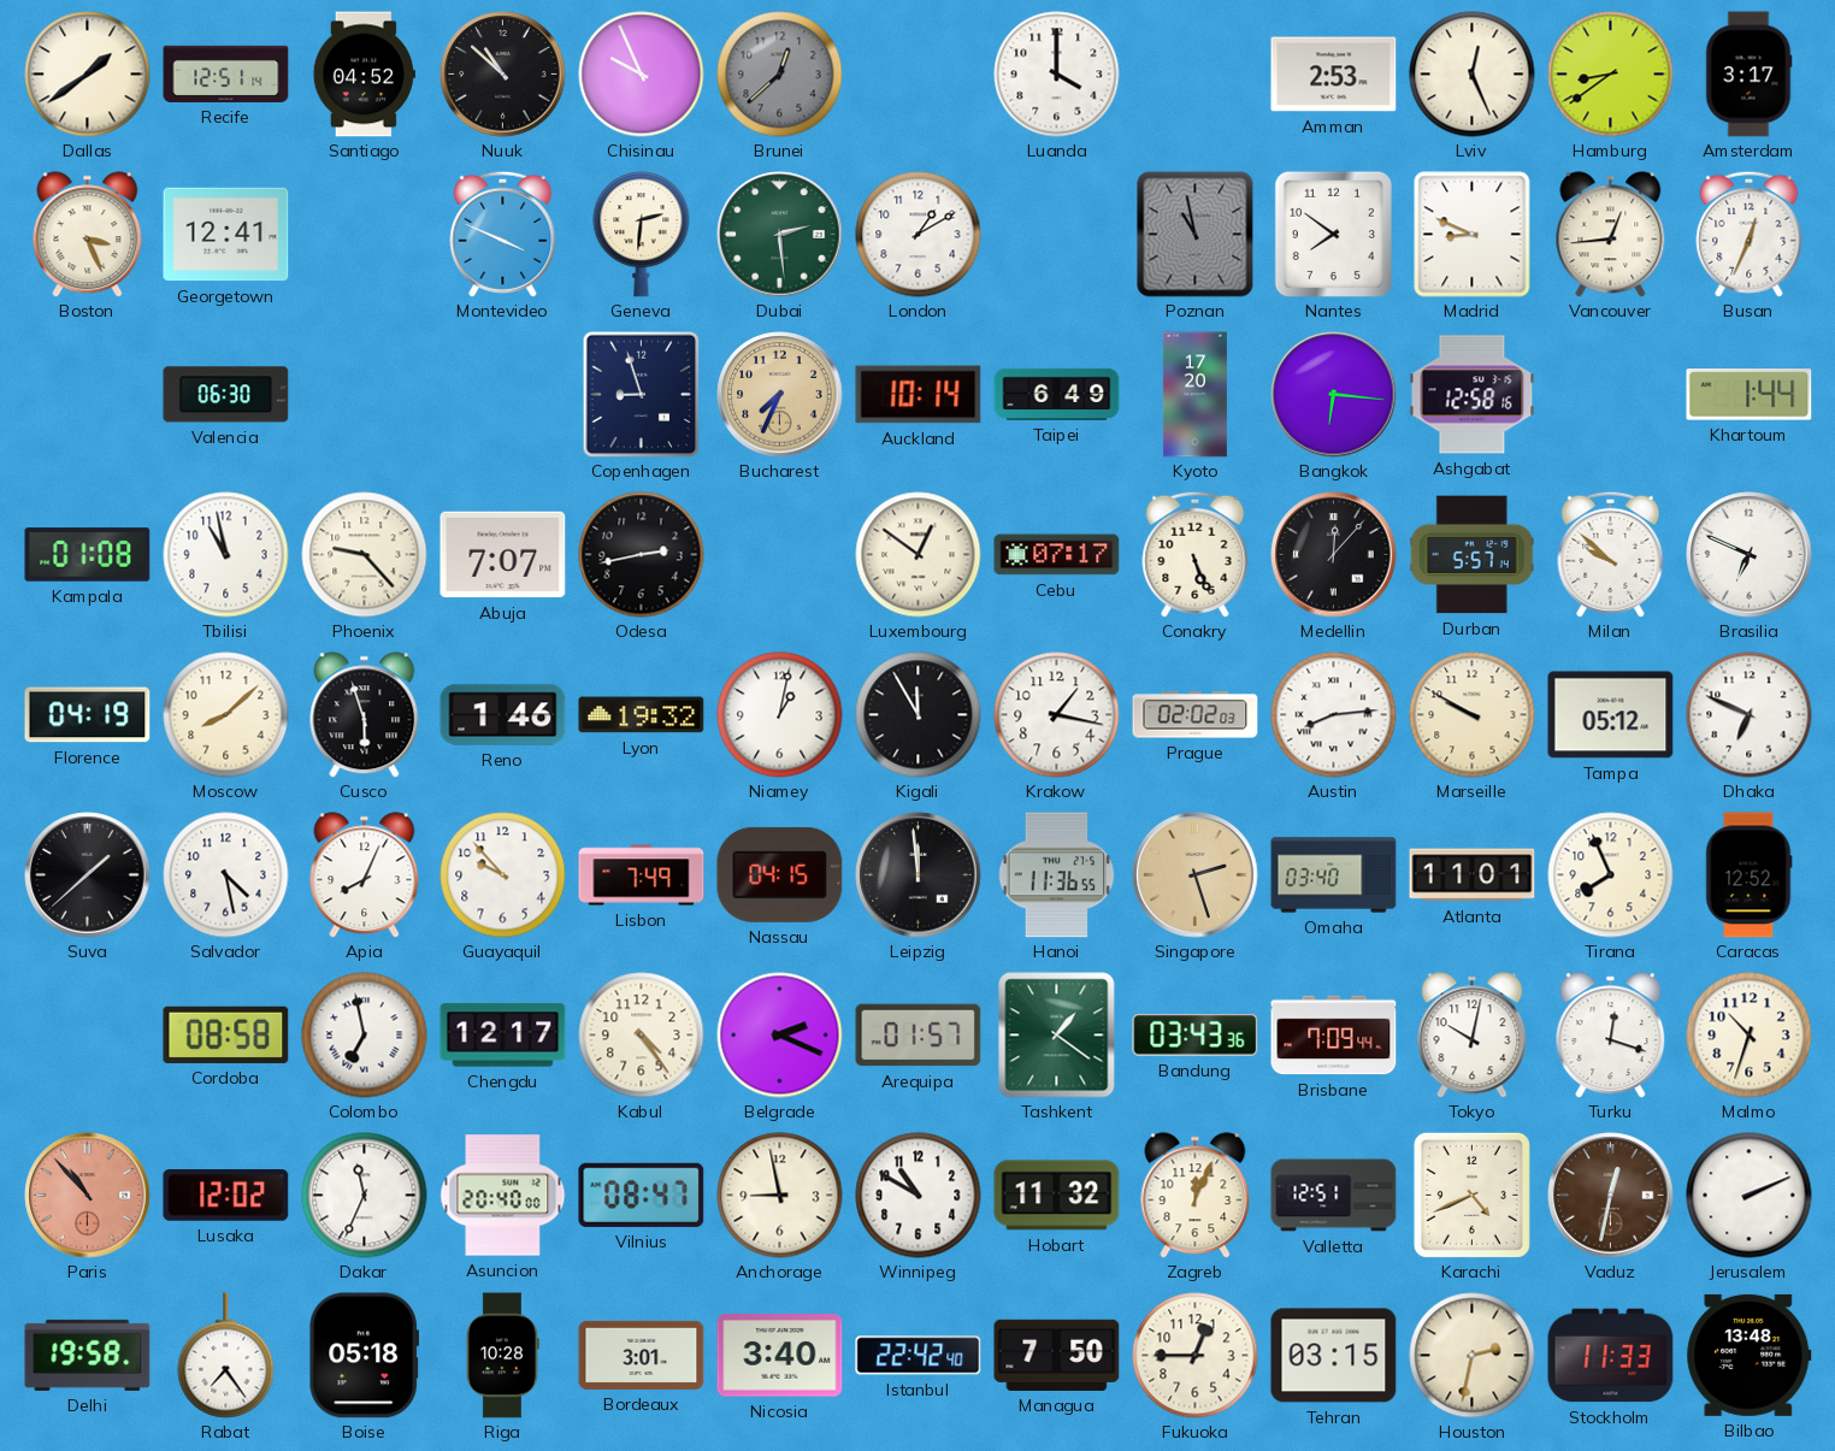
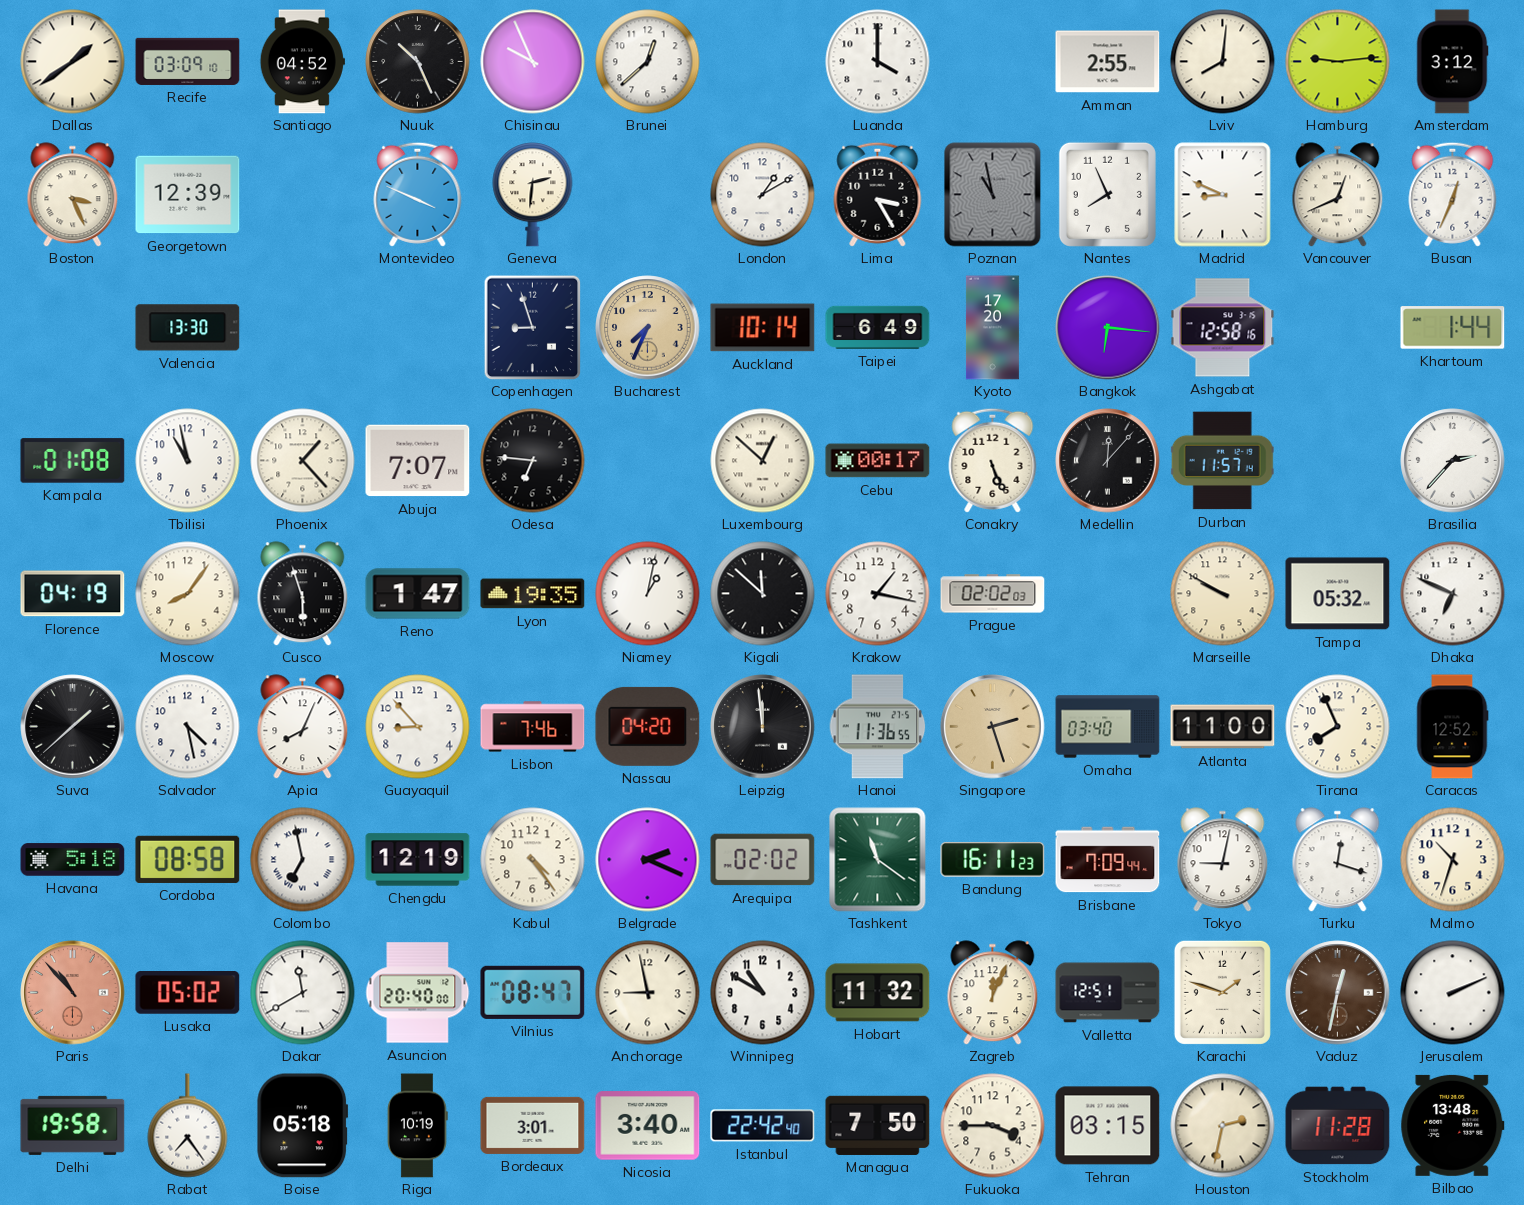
Recife: 12:51 -> 03:09
Nuuk: 10:52 -> 10:26
Brunei dial: grey -> white
Amman: 2:53 -> 2:55
Lviv: 12:26 -> 8:01
Hamburg: 8:39 -> 9:14
Amsterdam: 3:17 -> 3:12
Georgetown: 12:41 -> 12:39
Dubai: 2:29 -> none
Lima: none -> 3:25
Nantes: 7:51 -> 7:56
Vancouver: 12:44 -> 12:41
Valencia: 06:30 -> 13:30
Phoenix: 9:23 -> 1:23
Odesa: 2:43 -> 6:46
Luxembourg: 12:51 -> 12:52
Cebu: 07:17 -> 00:17
Durban: 5:57 -> 11:57
Milan: 9:52 -> none
Brasilia: 6:49 -> 2:37
Moscow: 8:08 -> 8:06
Reno: 1:46 -> 1:47
Lyon: 19:32 -> 19:35
Kigali: 11:55 -> 11:52
Austin: 8:14 -> none
Tampa: 05:12 -> 05:32
Guayaquil: 9:53 -> 8:53
Lisbon: 7:49 -> 7:46
Nassau: 04:15 -> 04:20
Atlanta: 11:01 -> 11:00
Havana: none -> 5:18
Chengdu: 12:17 -> 12:19
Arequipa: 01:57 -> 02:02
Tashkent: 1:21 -> 11:21
Bandung: 03:43 -> 16:11
Tokyo: 10:02 -> 9:02
Lusaka: 12:02 -> 05:02
Dakar: 11:34 -> 11:40
Karachi: 4:41 -> 1:48
Riga: 10:28 -> 10:19
Fukuoka: 12:45 -> 3:45
Stockholm: 11:33 -> 11:28
